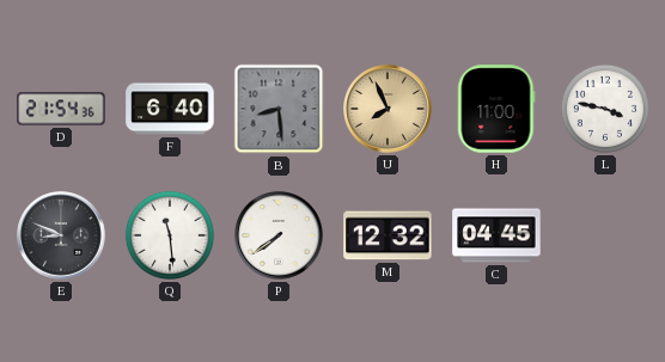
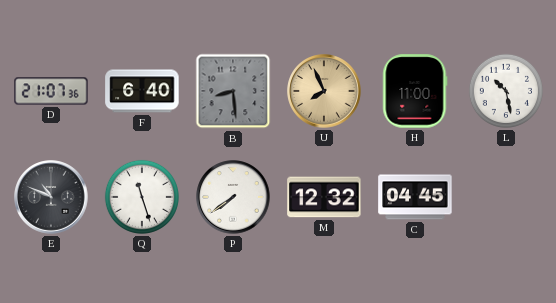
D: 21:54 -> 21:07
L: 3:47 -> 10:28
E: 8:49 -> 10:49
Q: 11:29 -> 11:27
